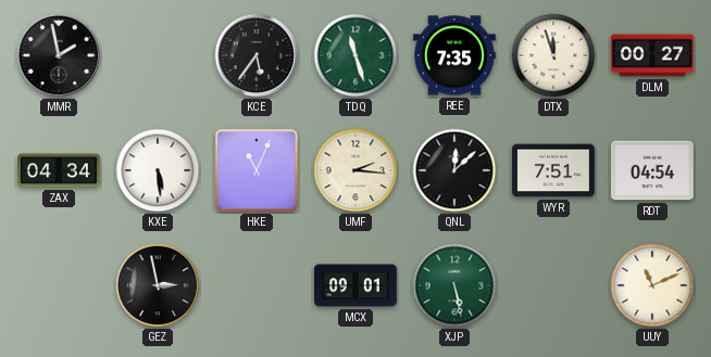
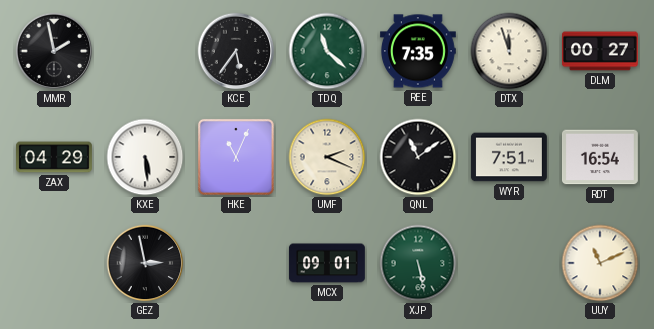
TDQ: 11:27 -> 11:22
ZAX: 04:34 -> 04:29
UMF: 2:16 -> 2:19
QNL: 12:08 -> 11:09
RDT: 04:54 -> 16:54
